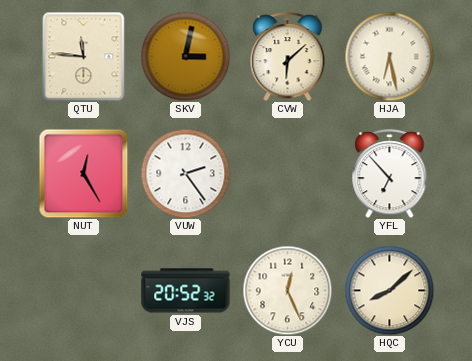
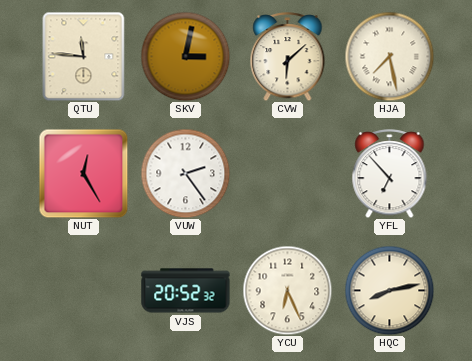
HJA: 6:28 -> 7:28
YCU: 12:26 -> 6:26
HQC: 8:08 -> 8:13
